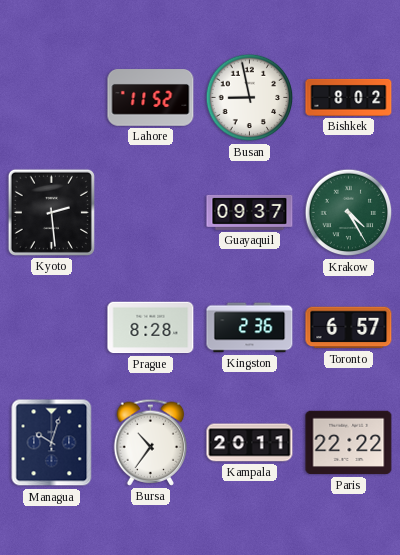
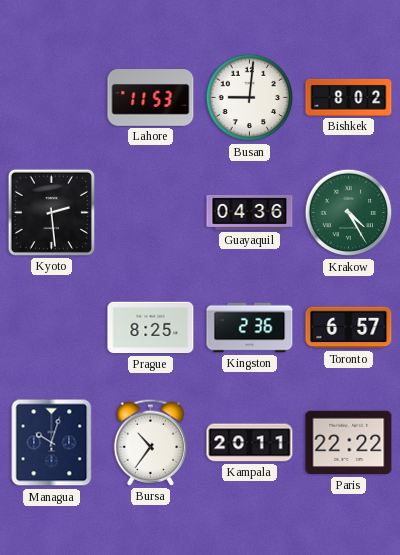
Lahore: 11:52 -> 11:53
Busan: 8:58 -> 9:01
Guayaquil: 09:37 -> 04:36
Prague: 8:28 -> 8:25
